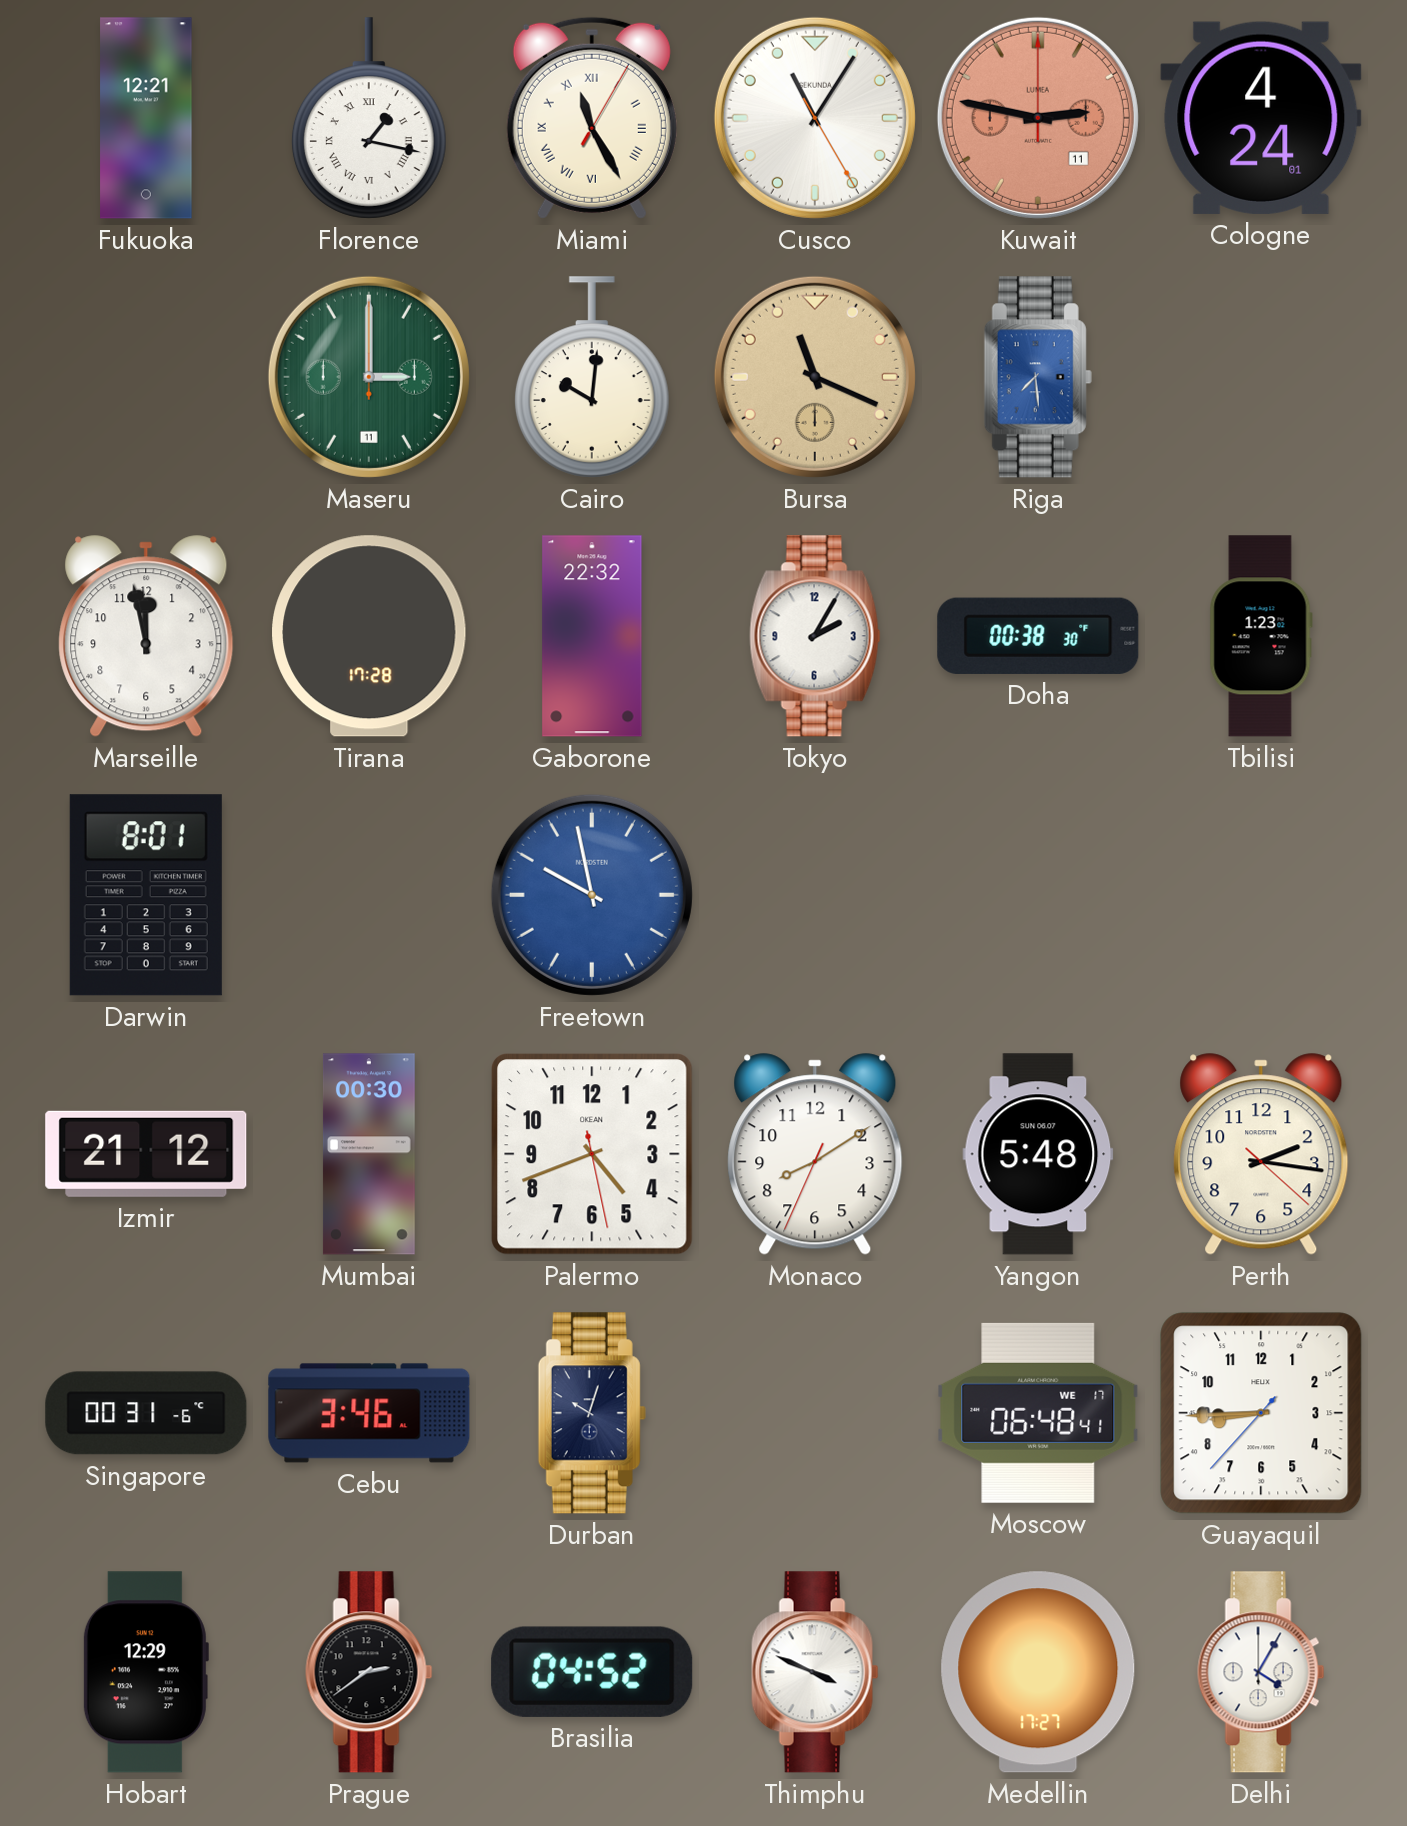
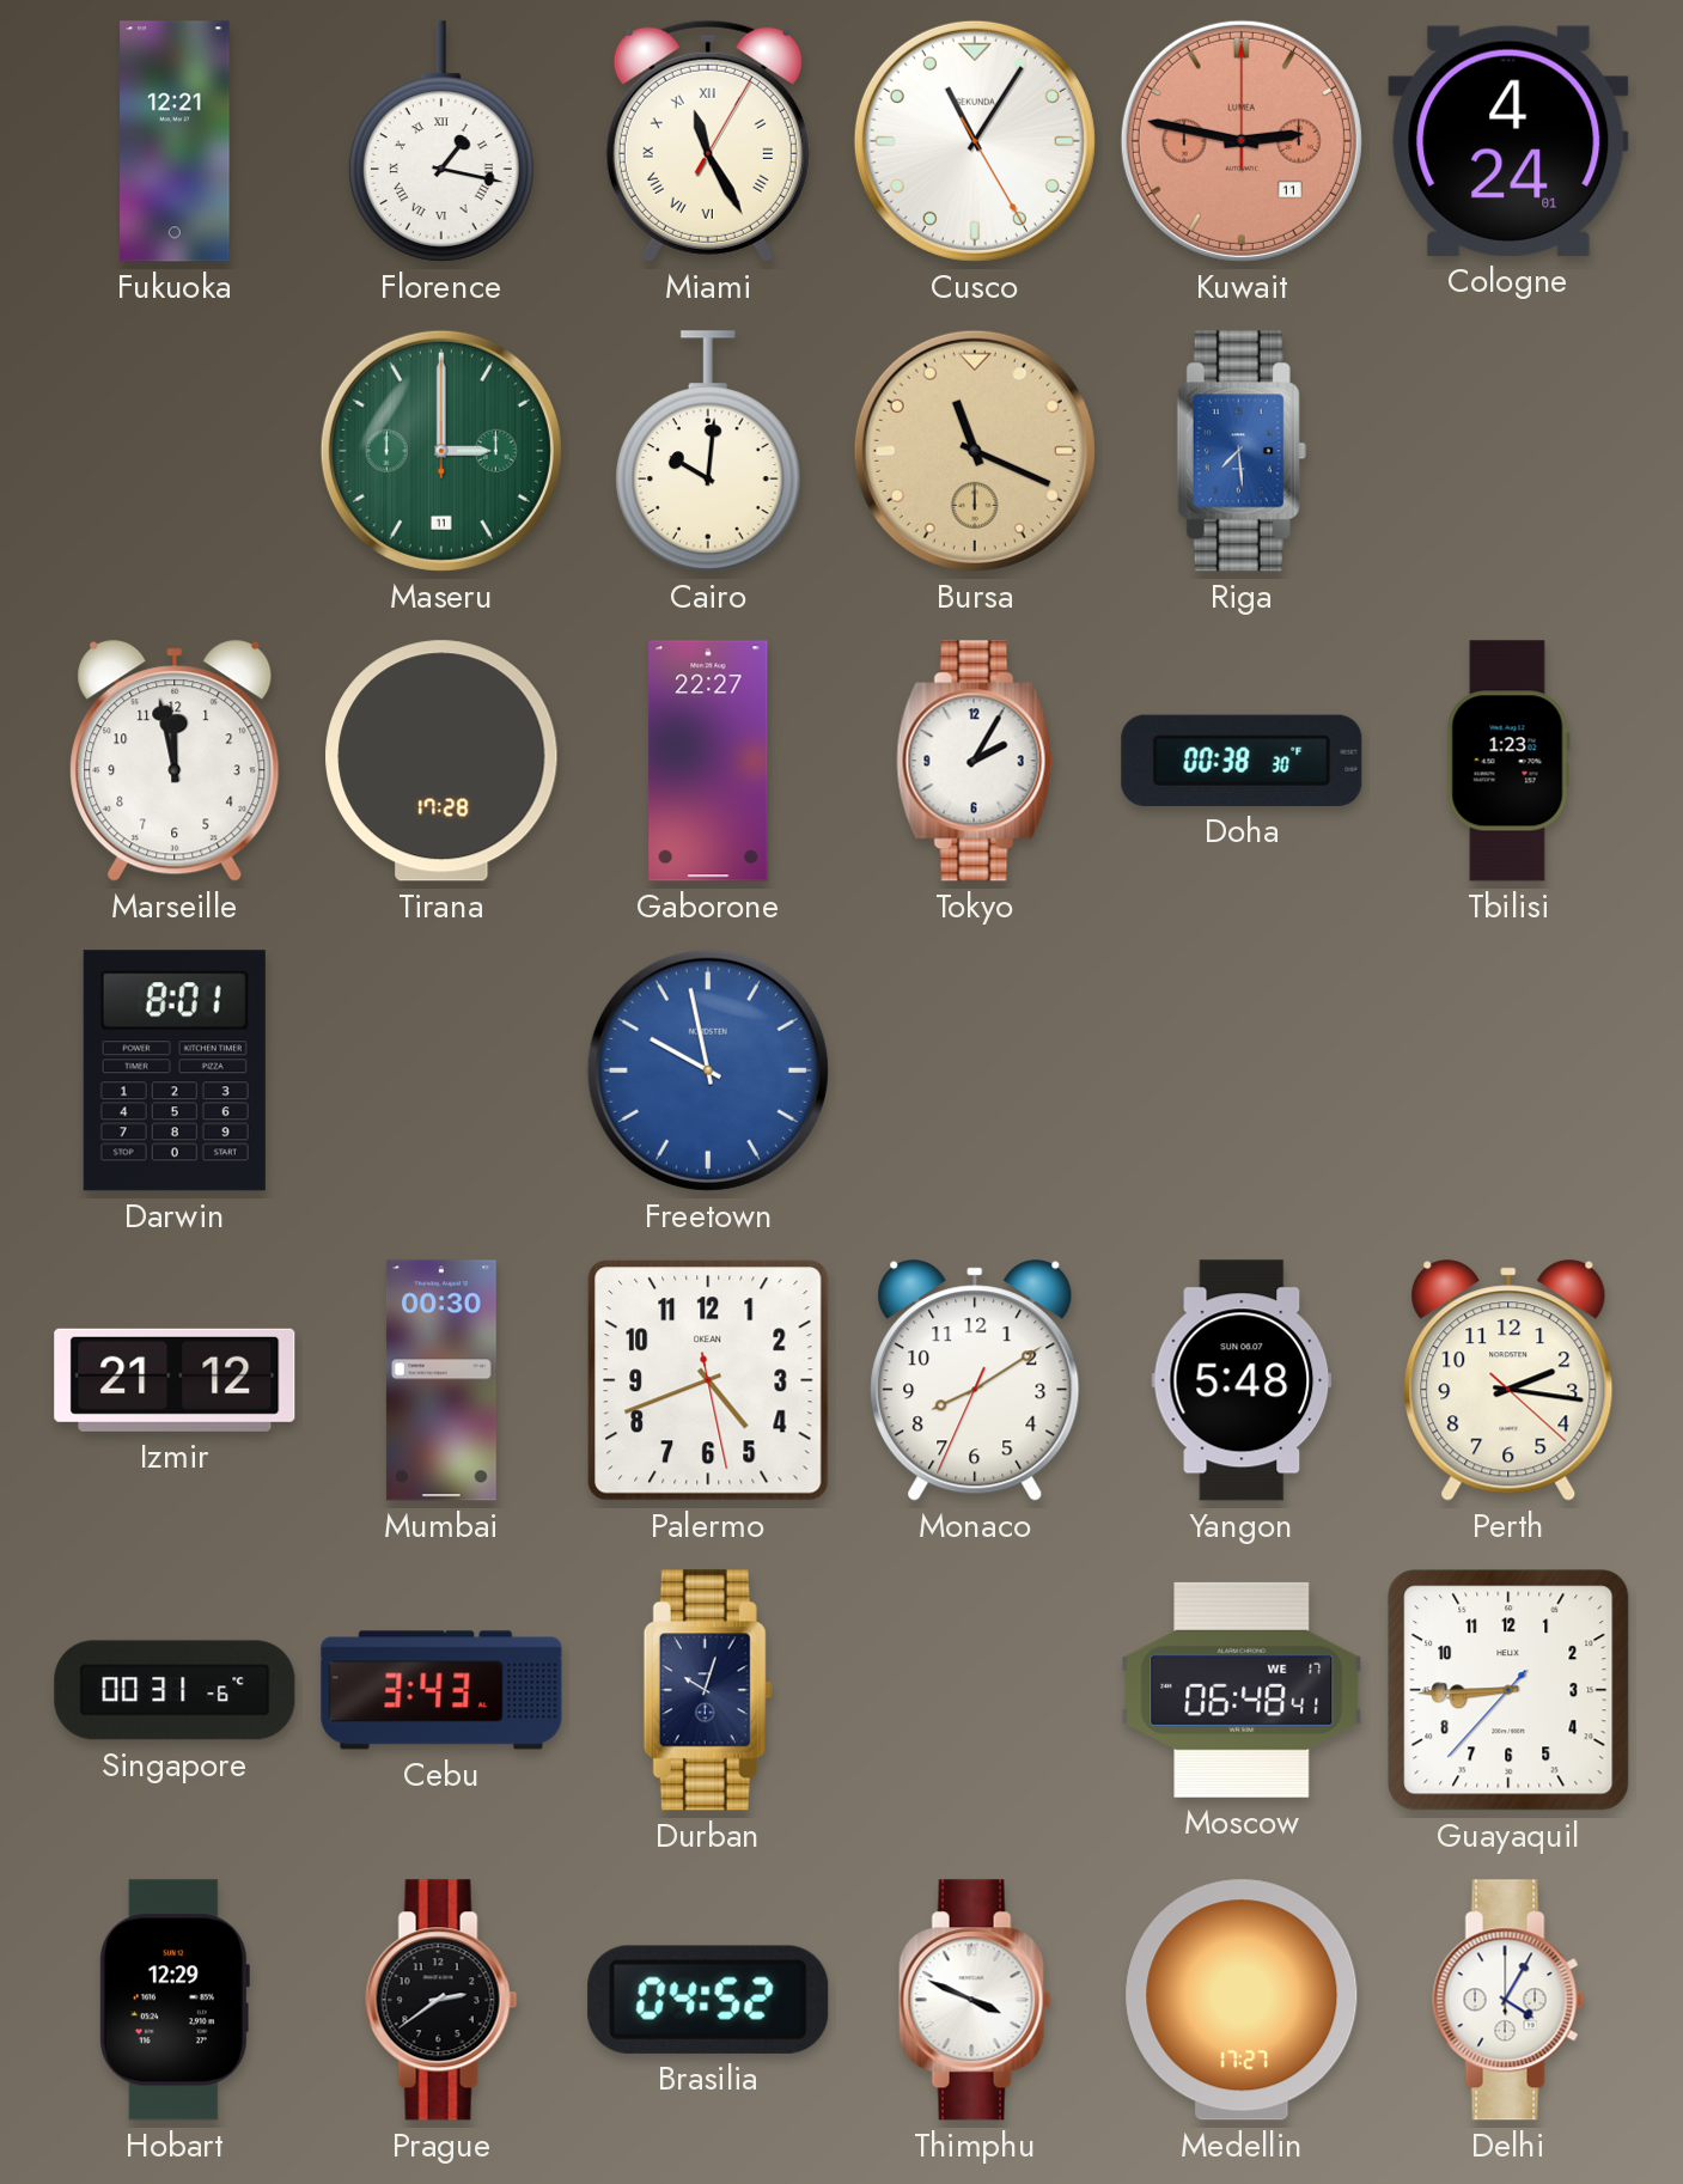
Gaborone: 22:32 -> 22:27
Cebu: 3:46 -> 3:43
